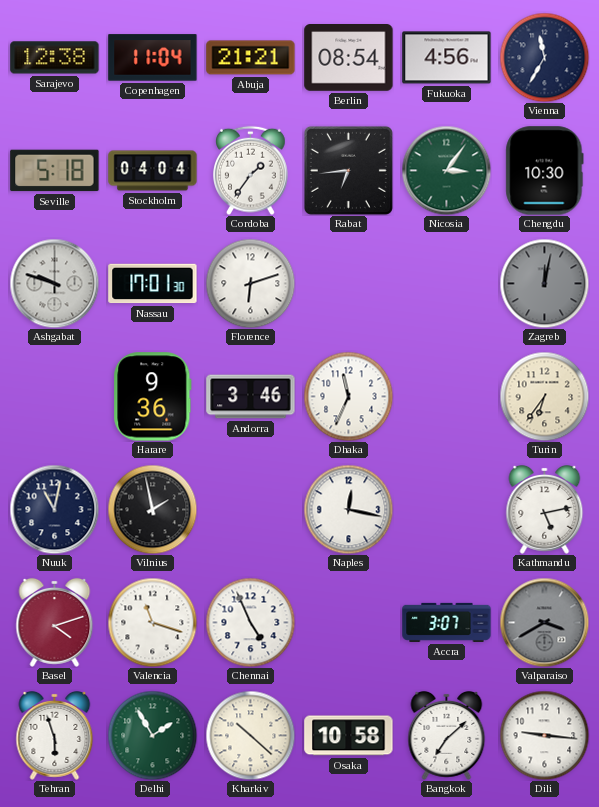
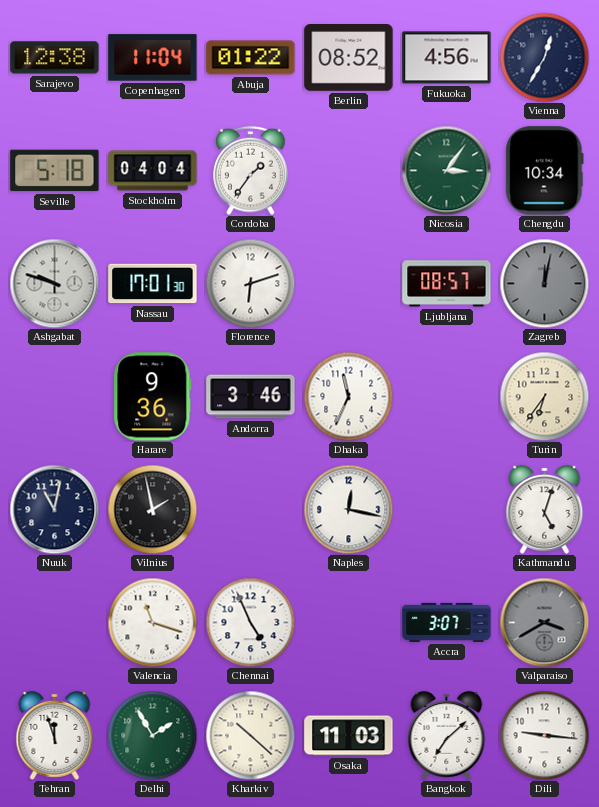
Abuja: 21:21 -> 01:22
Berlin: 08:54 -> 08:52
Vienna: 11:35 -> 12:35
Rabat: 6:44 -> none
Chengdu: 10:30 -> 10:34
Ljubljana: none -> 08:57
Kathmandu: 5:13 -> 5:03
Basel: 4:12 -> none
Tehran: 5:57 -> 11:57
Osaka: 10:58 -> 11:03
